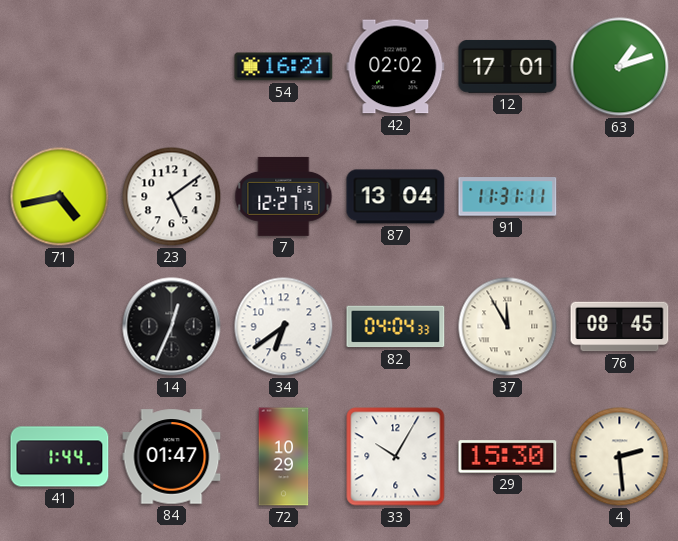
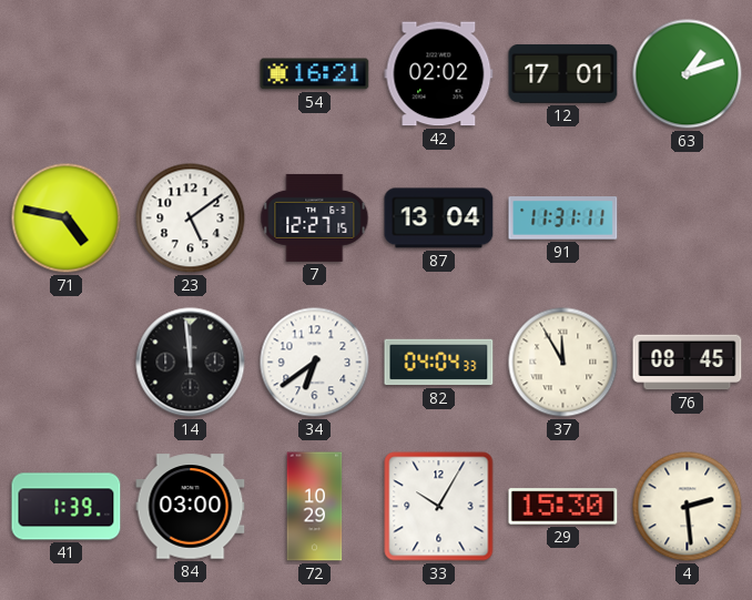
71: 4:43 -> 4:47
14: 12:34 -> 11:59
41: 1:44 -> 1:39
84: 01:47 -> 03:00
